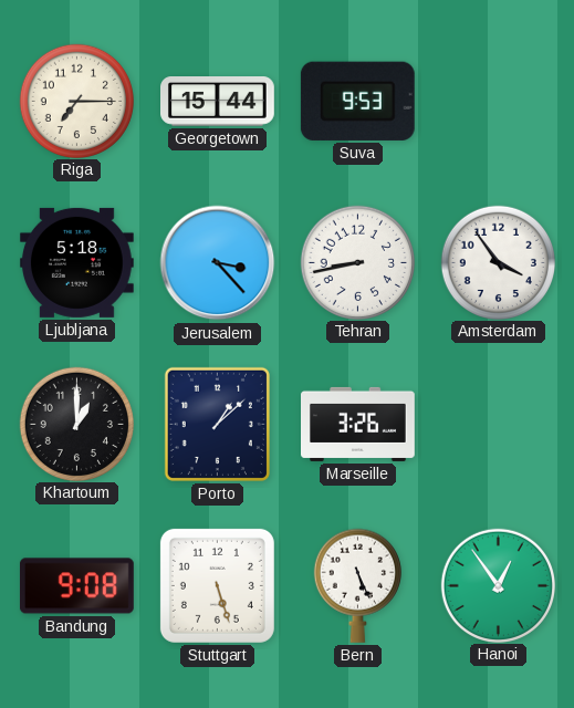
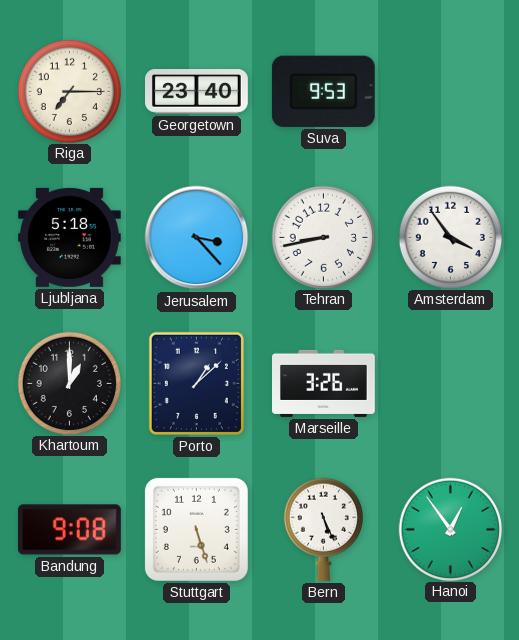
Georgetown: 15:44 -> 23:40
